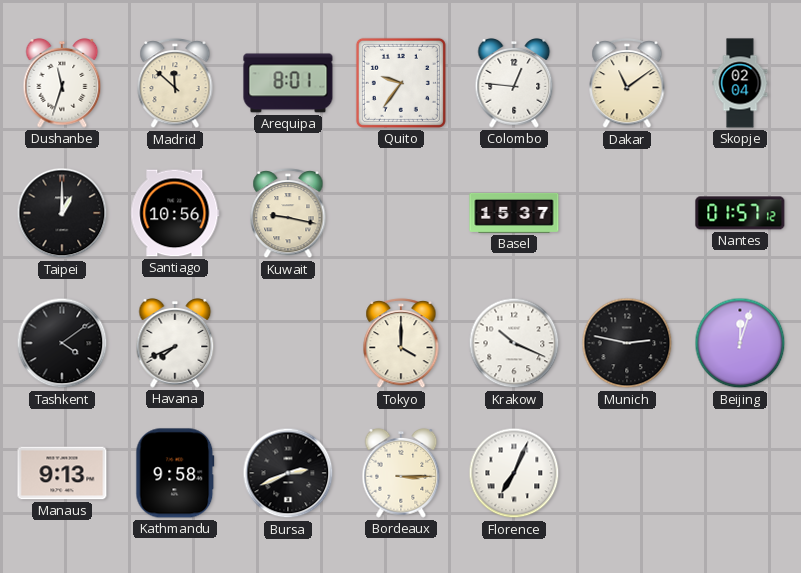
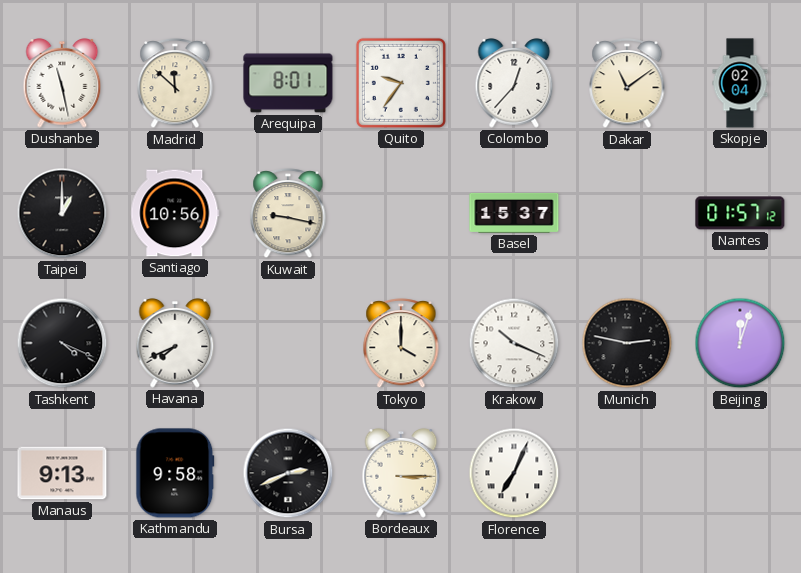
Dushanbe: 11:33 -> 11:28
Colombo: 12:46 -> 12:37
Tashkent: 4:09 -> 4:19
